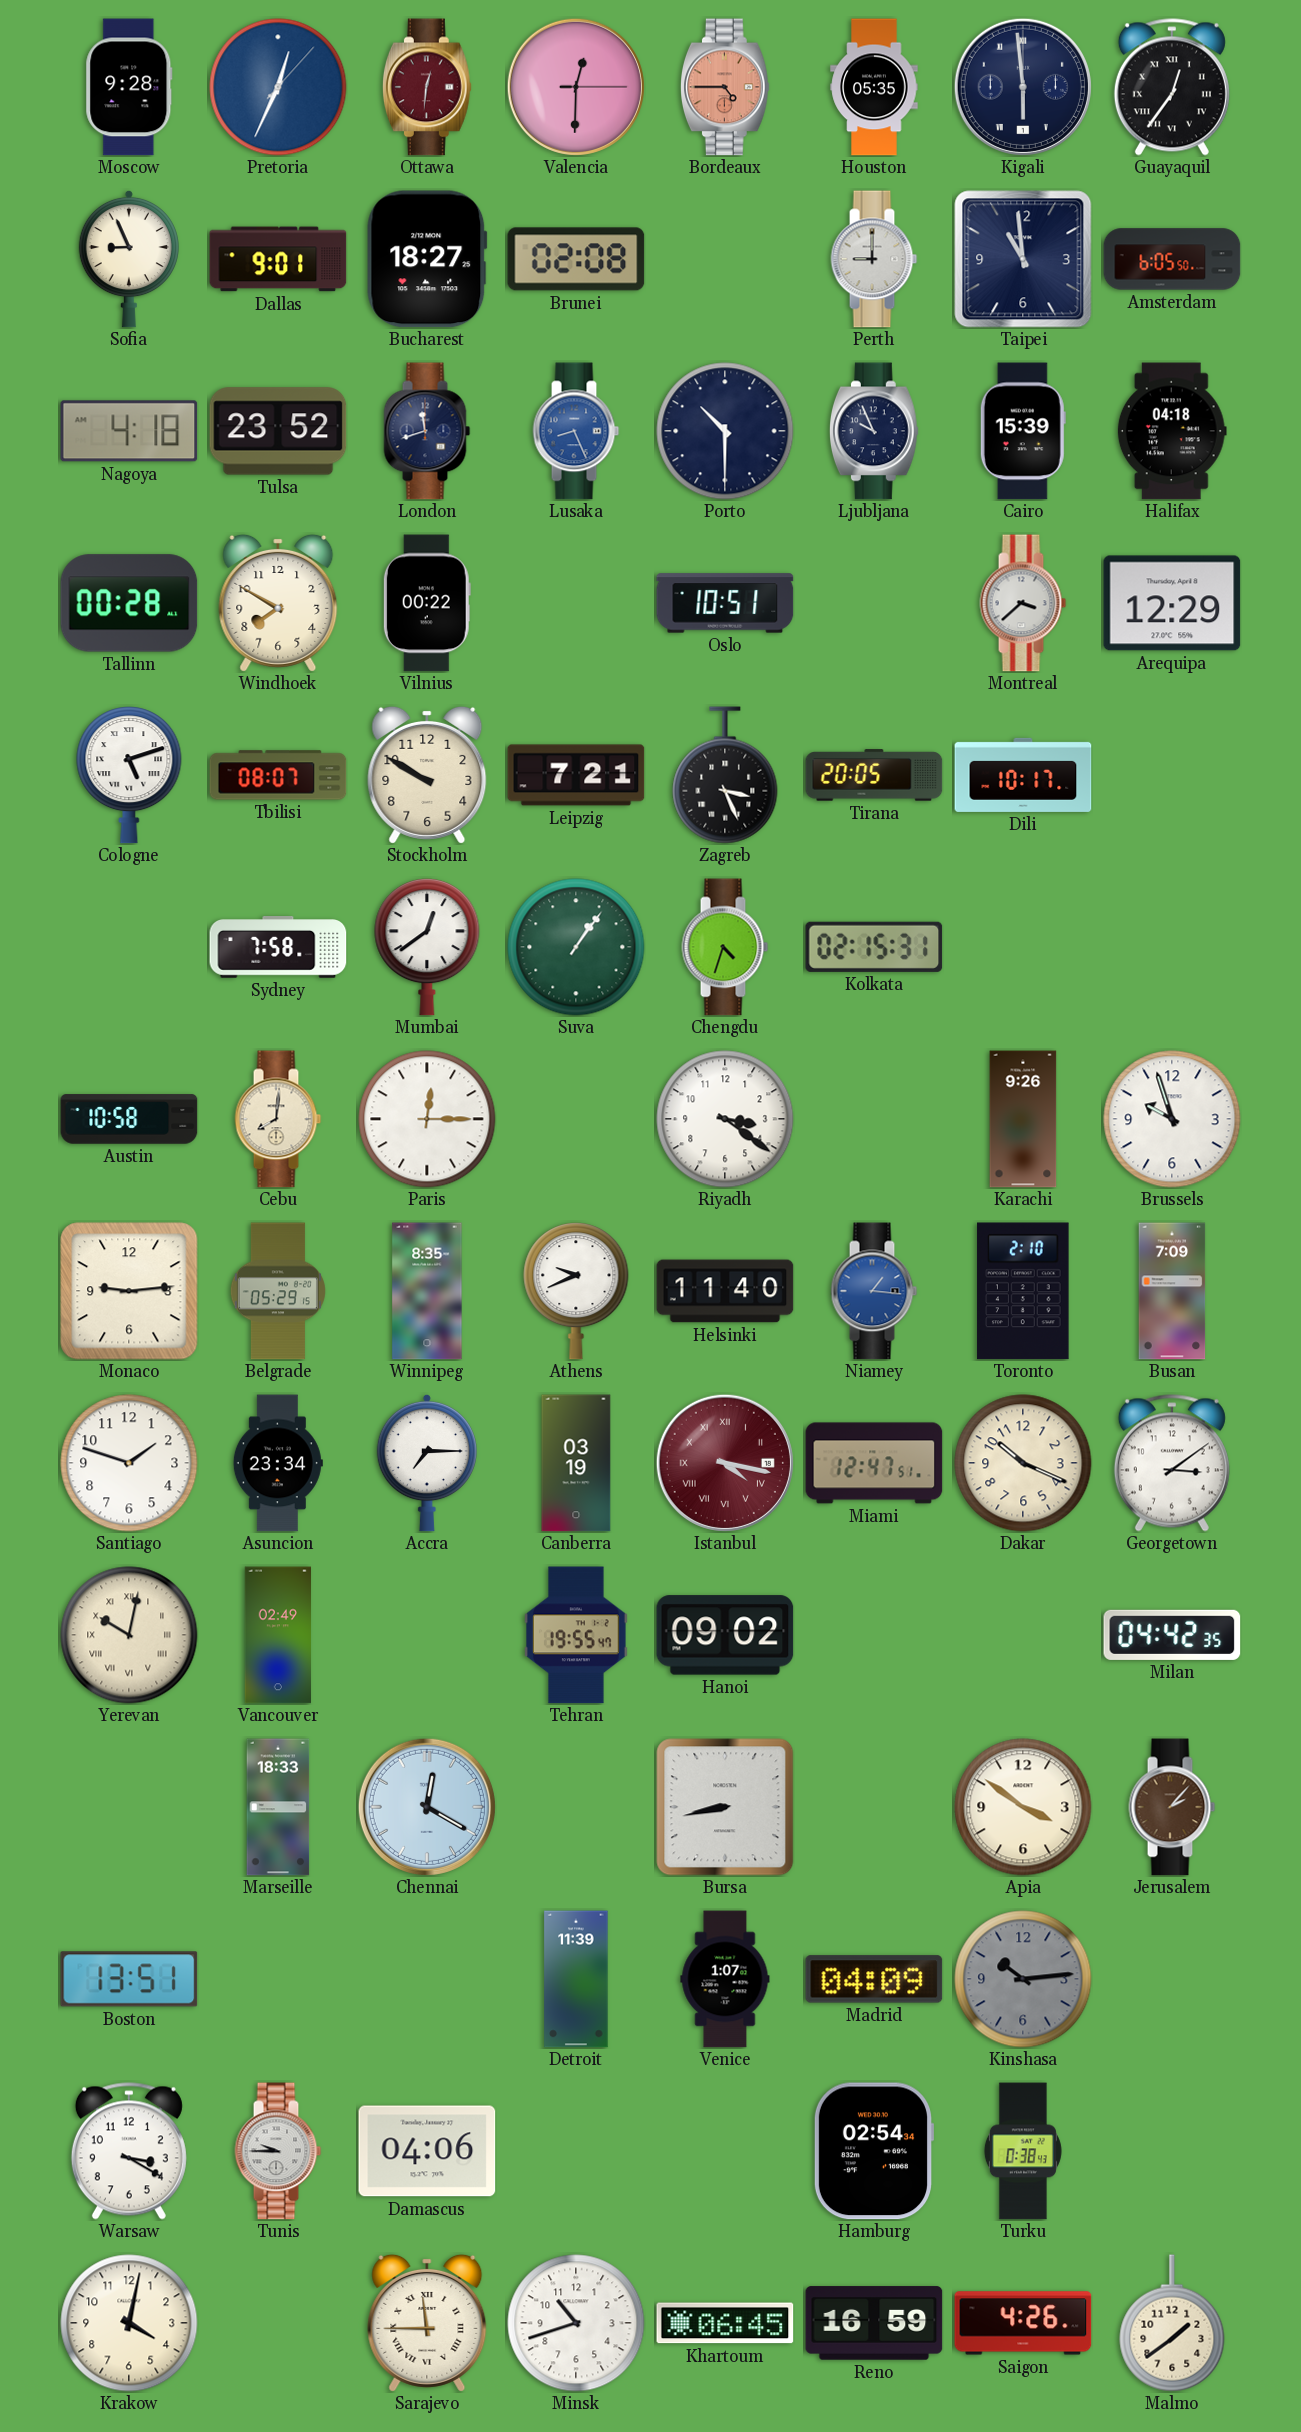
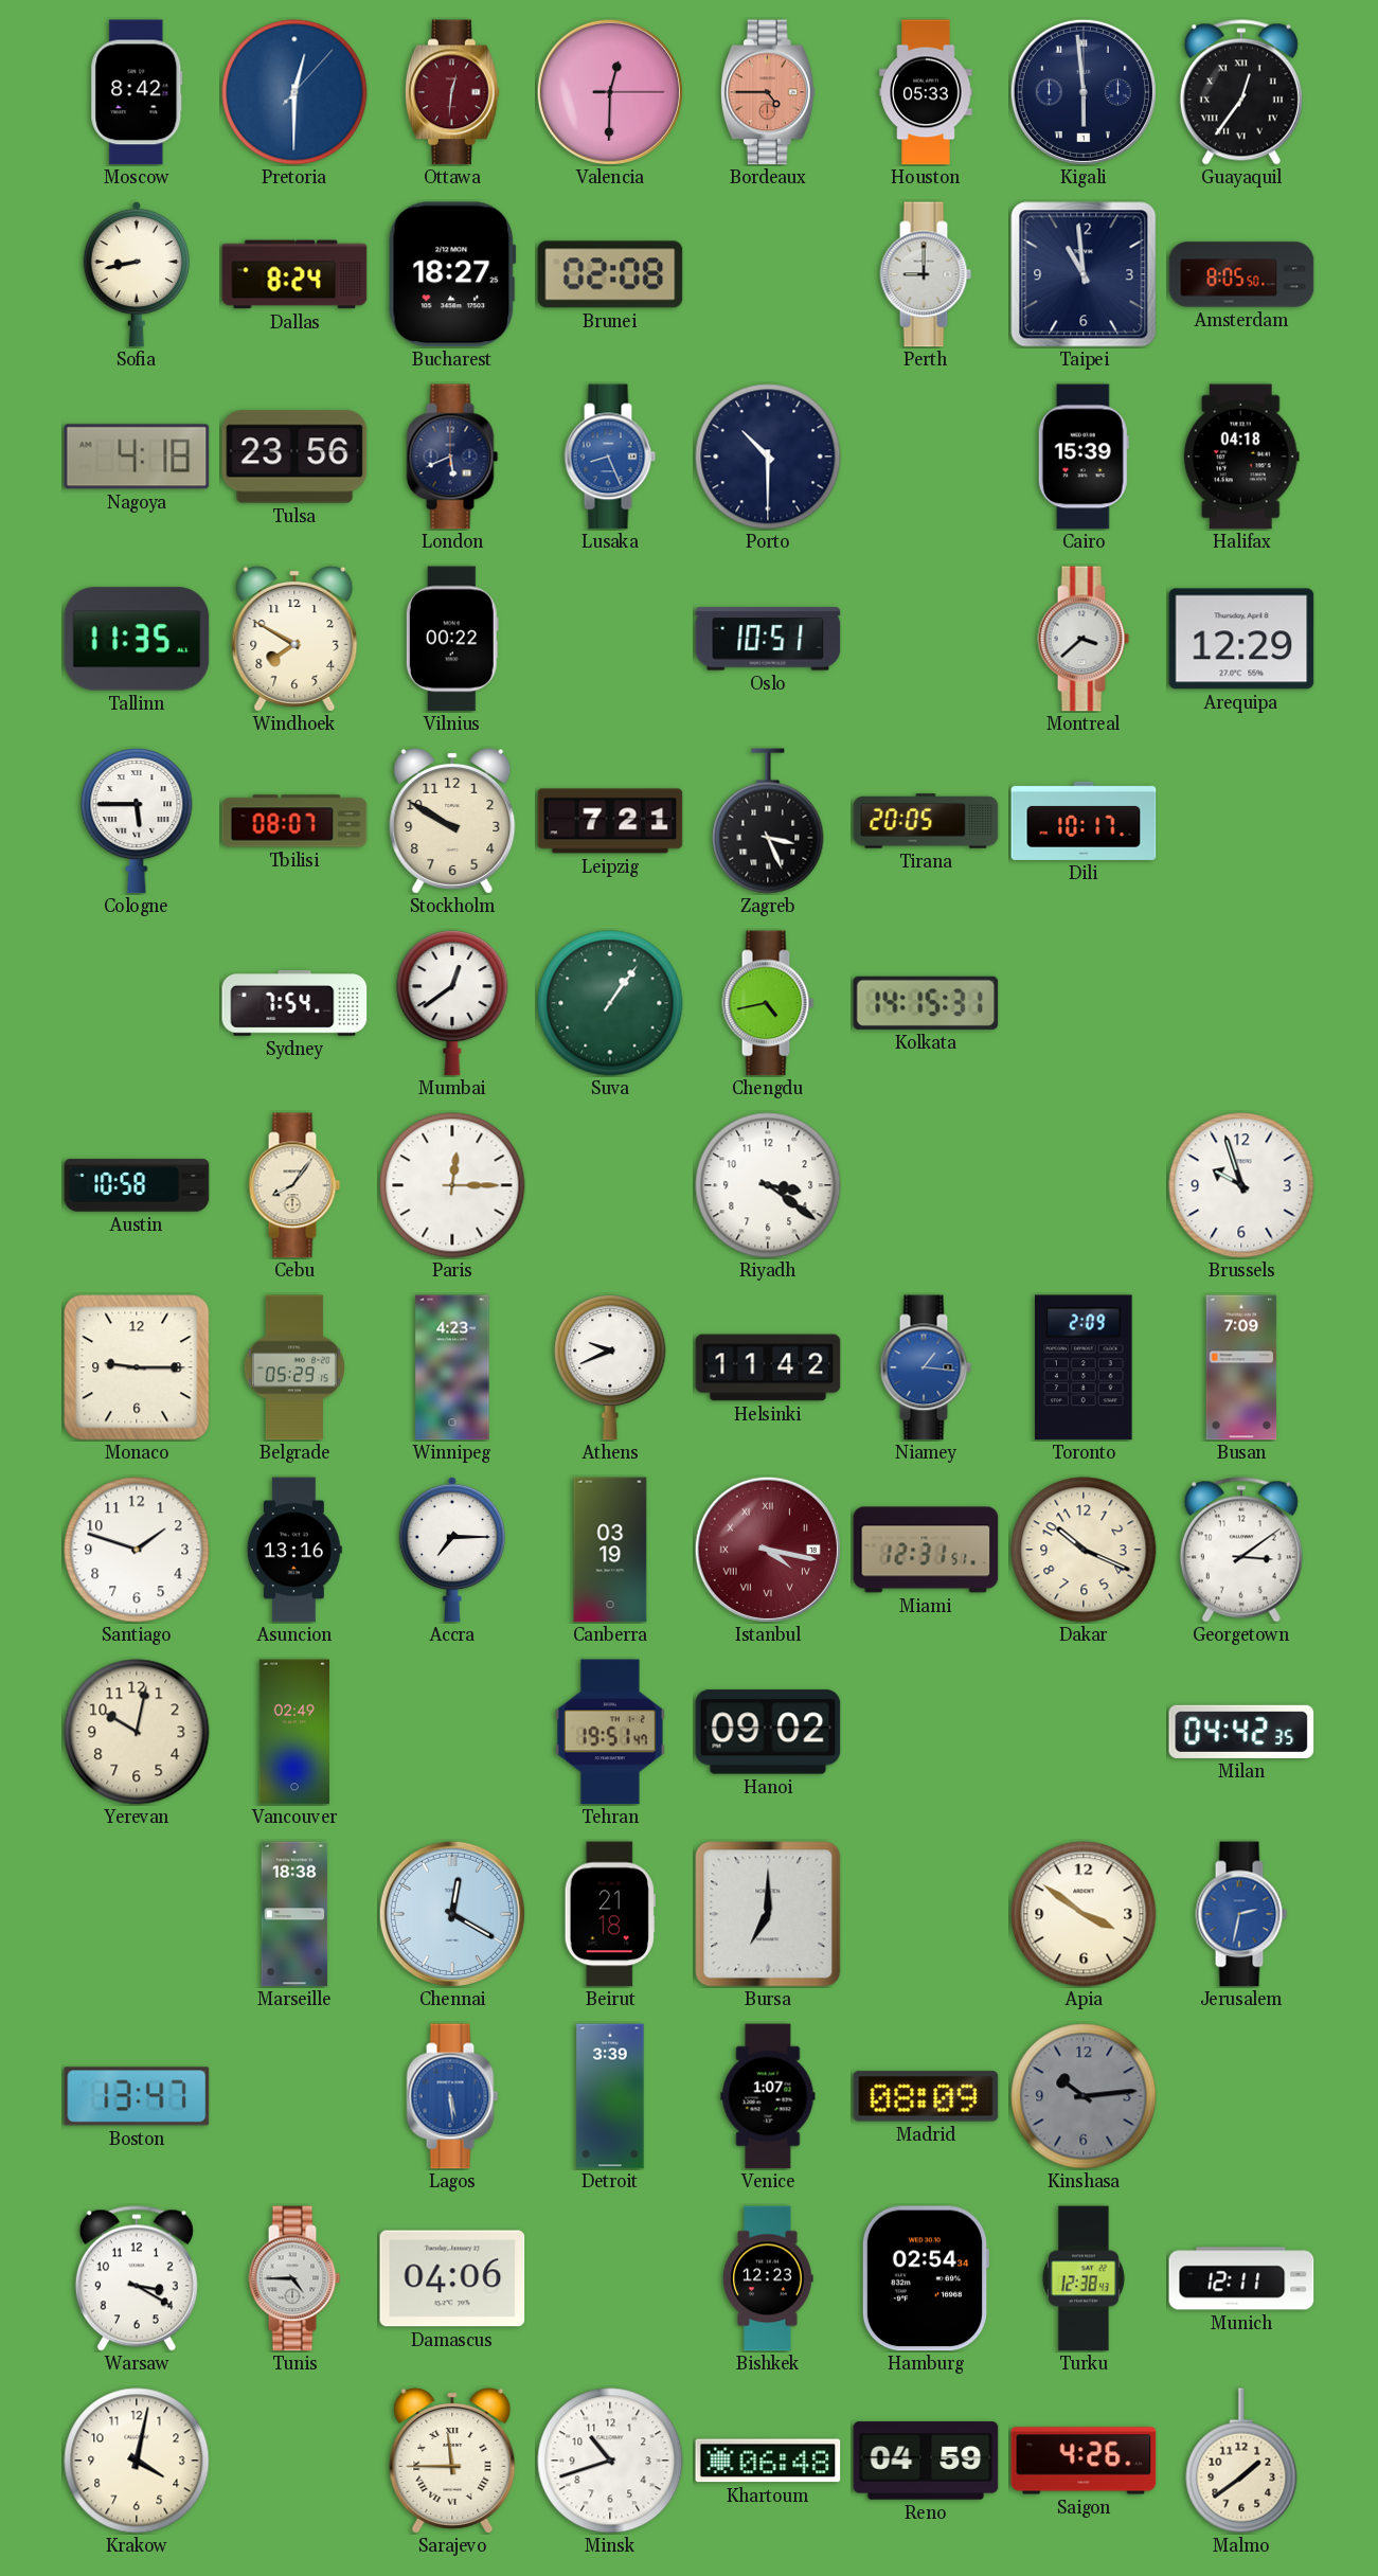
Moscow: 9:28 -> 8:42
Pretoria: 12:34 -> 12:30
Houston: 05:35 -> 05:33
Sofia: 8:56 -> 8:43
Dallas: 9:01 -> 8:24
Amsterdam: 6:05 -> 8:05
Tulsa: 23:52 -> 23:56
London: 11:42 -> 5:41
Ljubljana: 9:56 -> none
Tallinn: 00:28 -> 11:35
Cologne: 5:12 -> 5:45
Sydney: 7:58 -> 7:54
Chengdu: 4:33 -> 4:43
Kolkata: 02:15 -> 14:15
Cebu: 8:01 -> 8:06
Karachi: 9:26 -> none
Monaco: 9:14 -> 9:15
Winnipeg: 8:35 -> 4:23
Helsinki: 11:40 -> 11:42
Toronto: 2:10 -> 2:09
Asuncion: 23:34 -> 13:16
Miami: 12:47 -> 12:31
Yerevan numerals: Roman -> Arabic
Tehran: 19:55 -> 19:51
Marseille: 18:33 -> 18:38
Beirut: none -> 21:18
Bursa: 8:43 -> 7:00
Jerusalem: 2:07 -> 2:32
Jerusalem dial: brown -> blue
Boston: 13:51 -> 13:47
Lagos: none -> 5:29
Detroit: 11:39 -> 3:39
Madrid: 04:09 -> 08:09
Tunis: 9:45 -> 4:45
Bishkek: none -> 12:23
Turku: 0:38 -> 12:38
Munich: none -> 12:11
Khartoum: 06:45 -> 06:48
Reno: 16:59 -> 04:59
